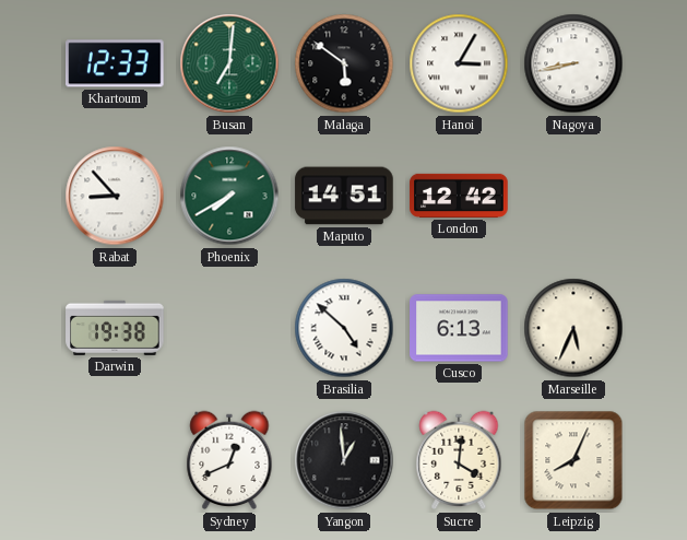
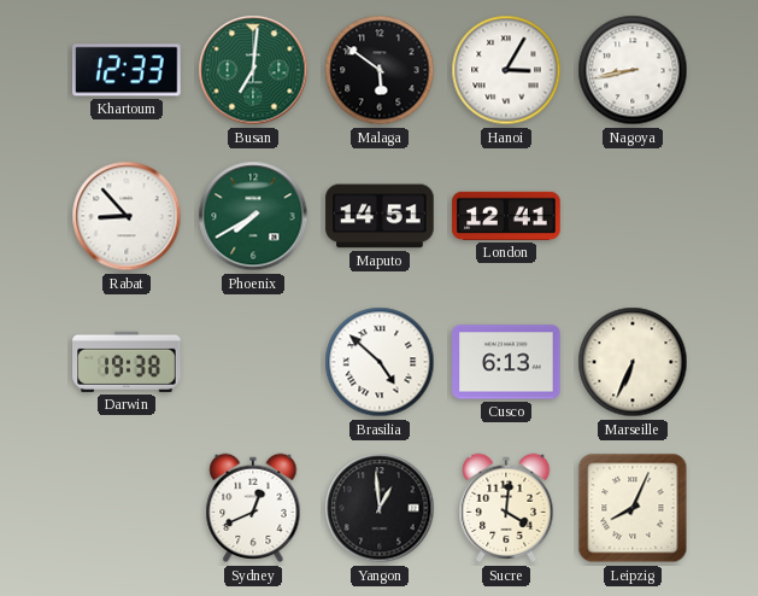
London: 12:42 -> 12:41
Marseille: 5:34 -> 6:34
